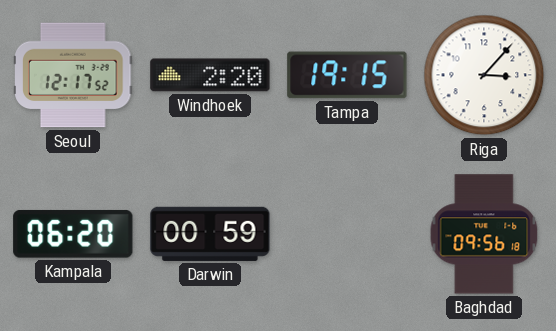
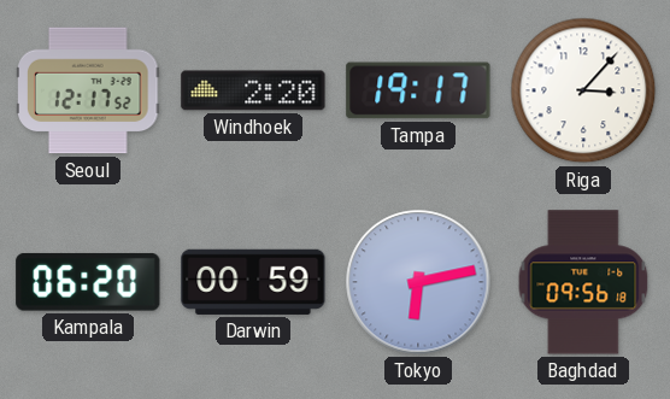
Tampa: 19:15 -> 19:17
Tokyo: none -> 6:13
